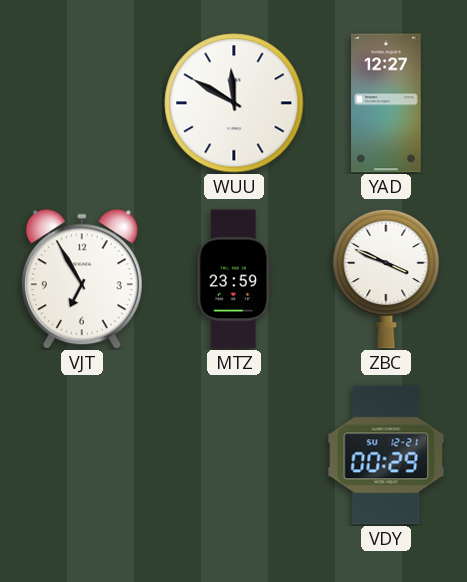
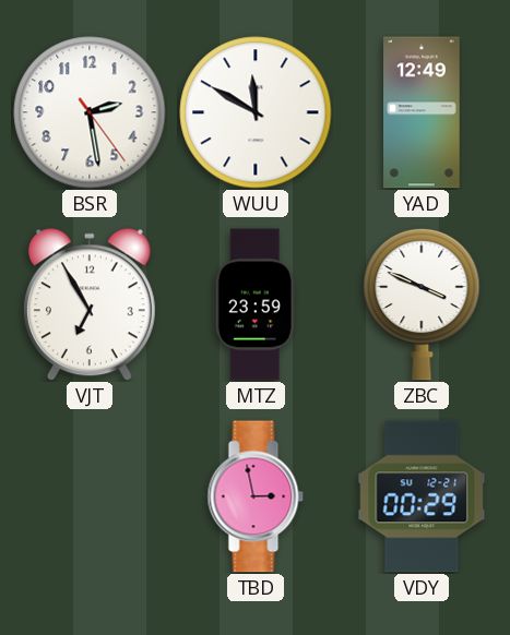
BSR: none -> 2:28
YAD: 12:27 -> 12:49
TBD: none -> 2:58
